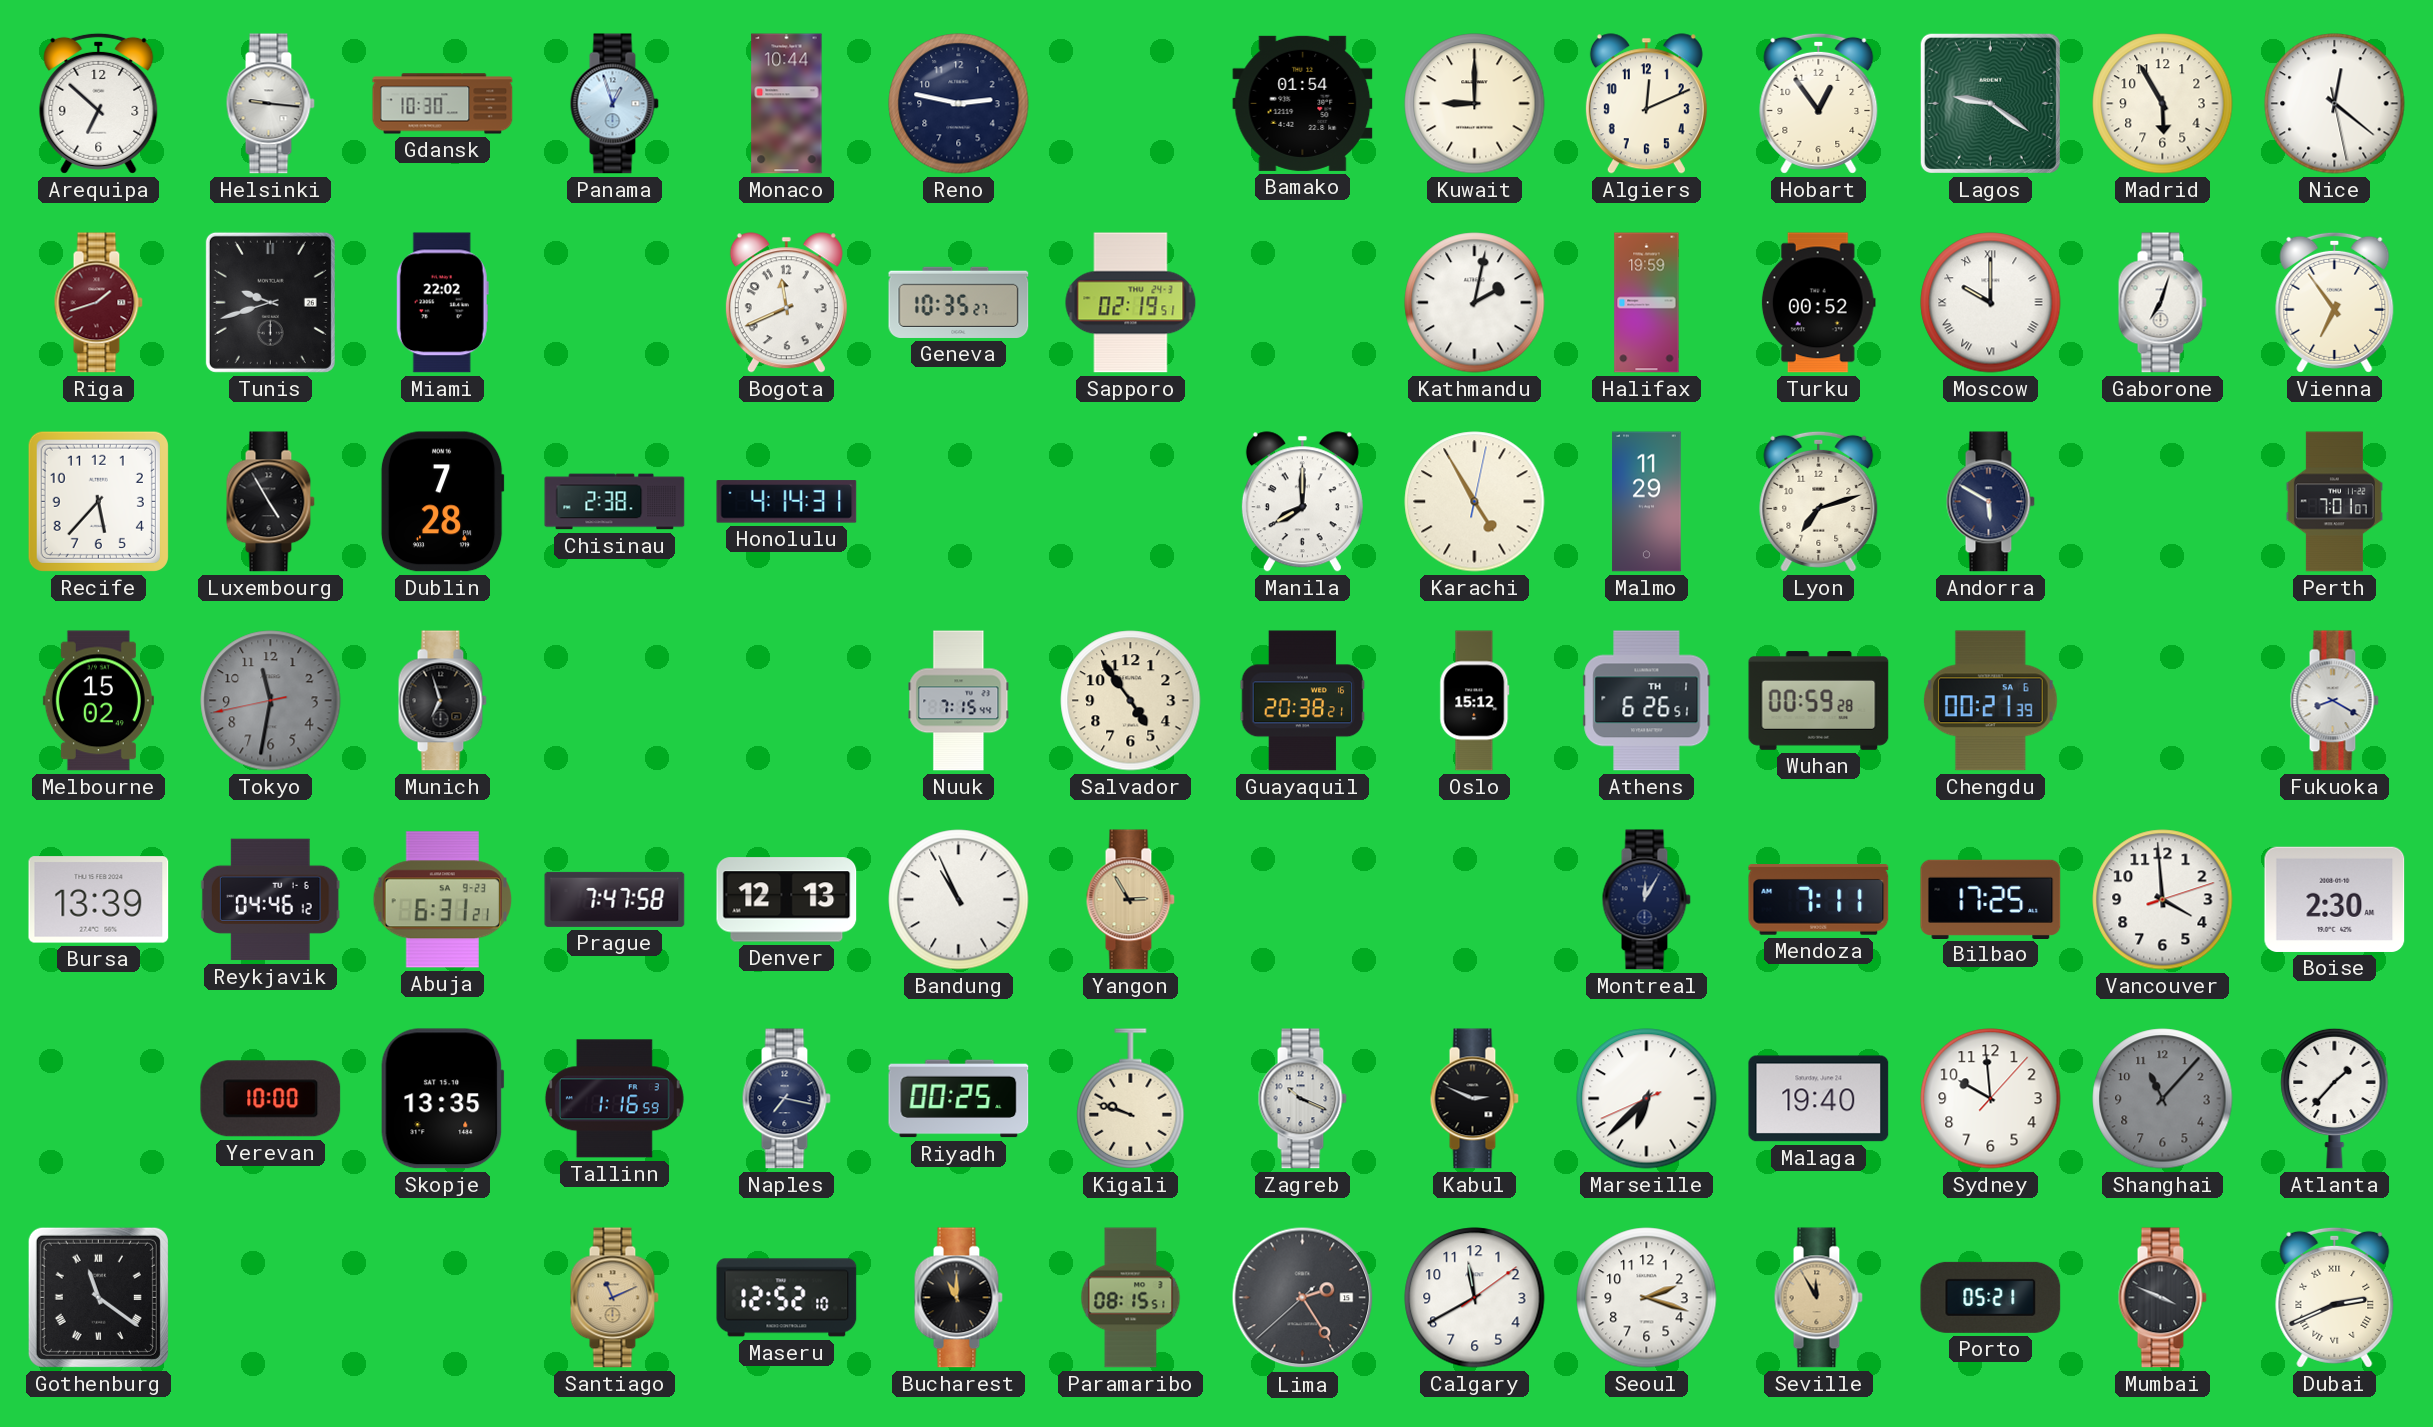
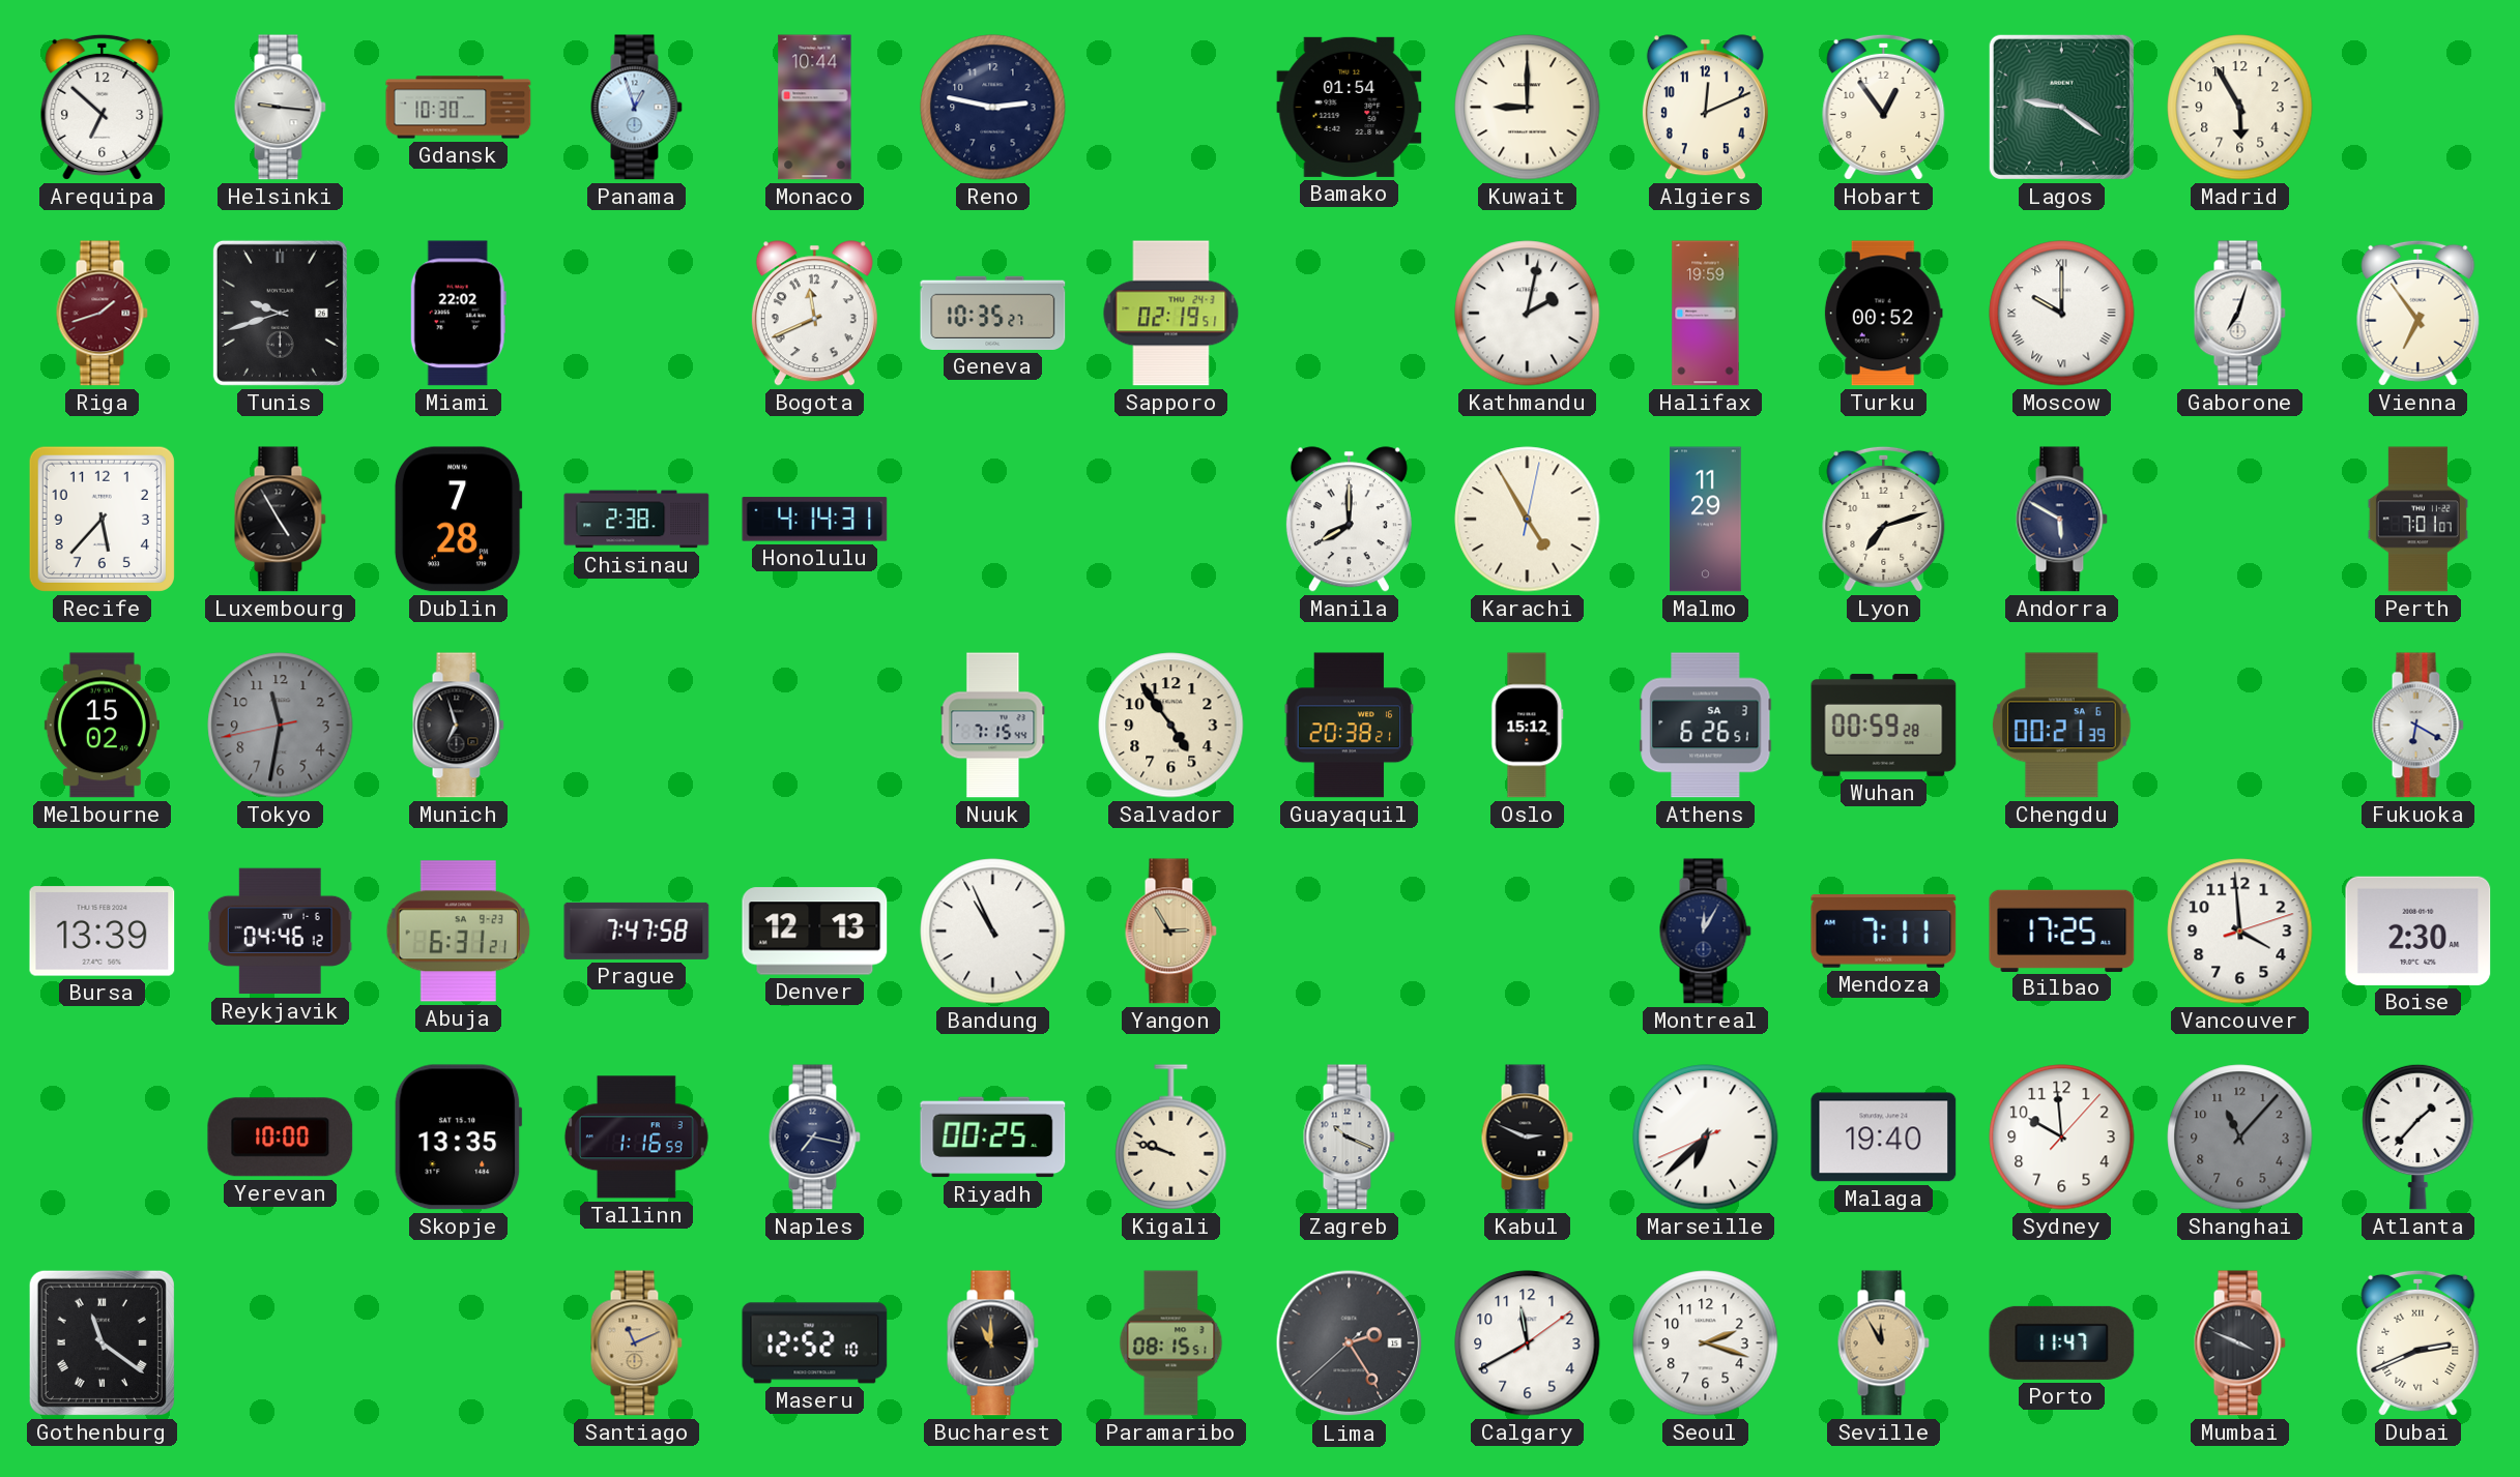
Nice: 12:21 -> none
Athens date: TH 1 -> SA 3
Fukuoka: 8:20 -> 6:20
Porto: 05:21 -> 11:47
